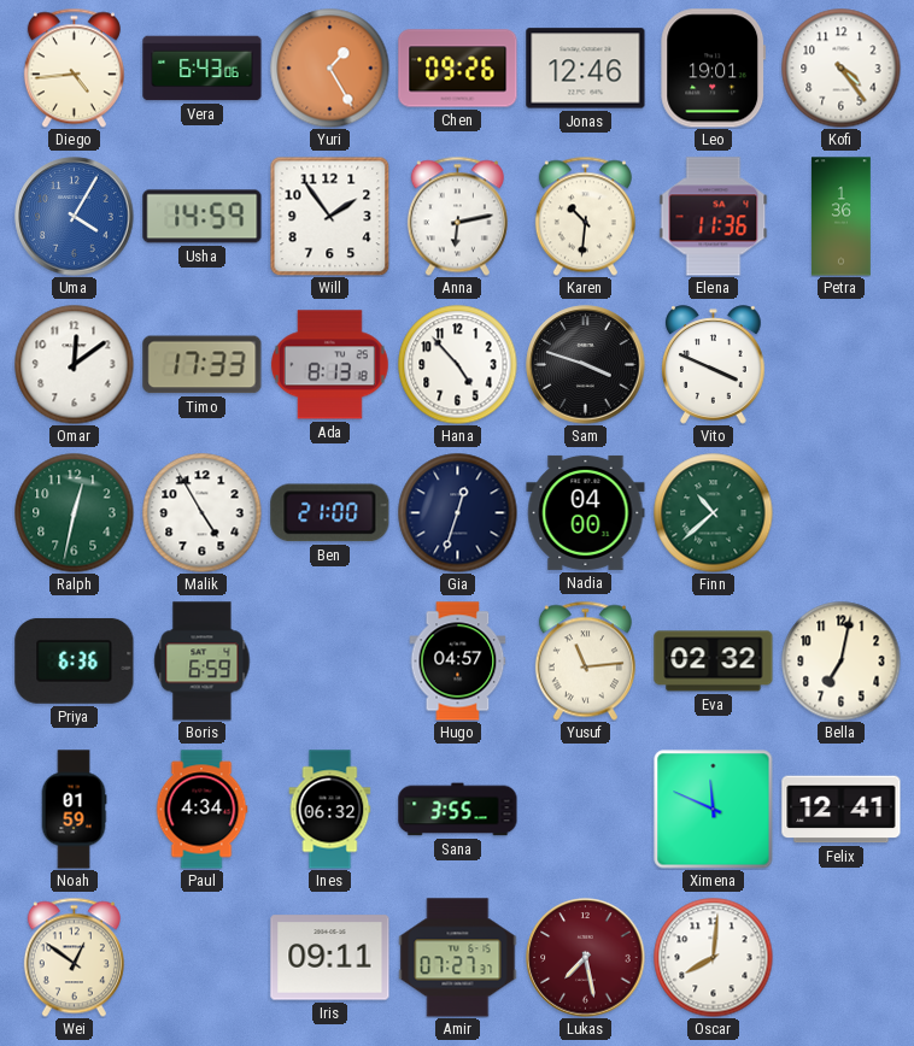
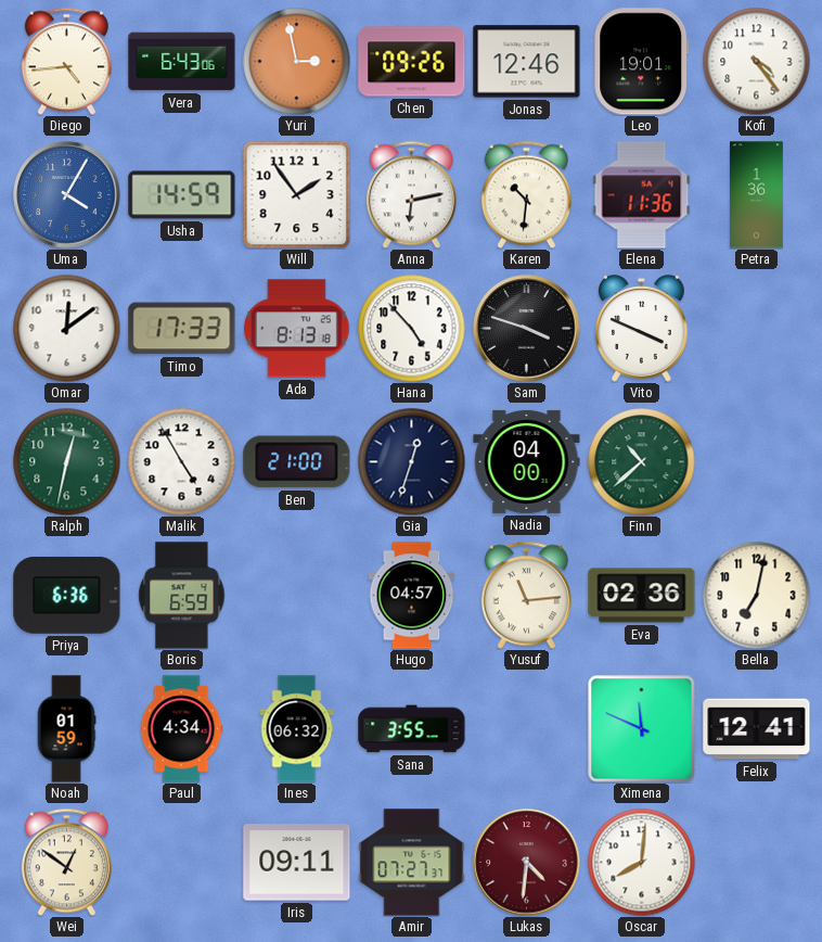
Yuri: 1:25 -> 2:58
Eva: 02:32 -> 02:36
Lukas: 7:28 -> 4:31
